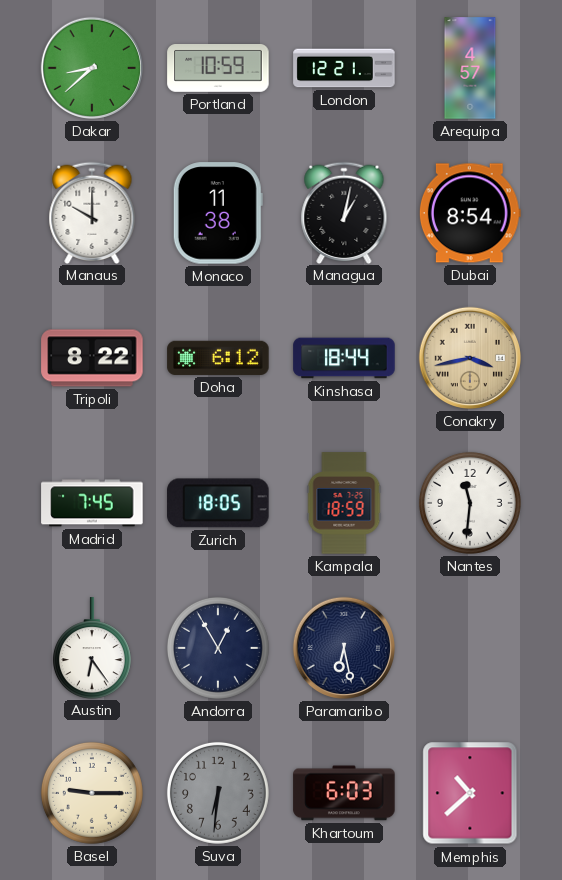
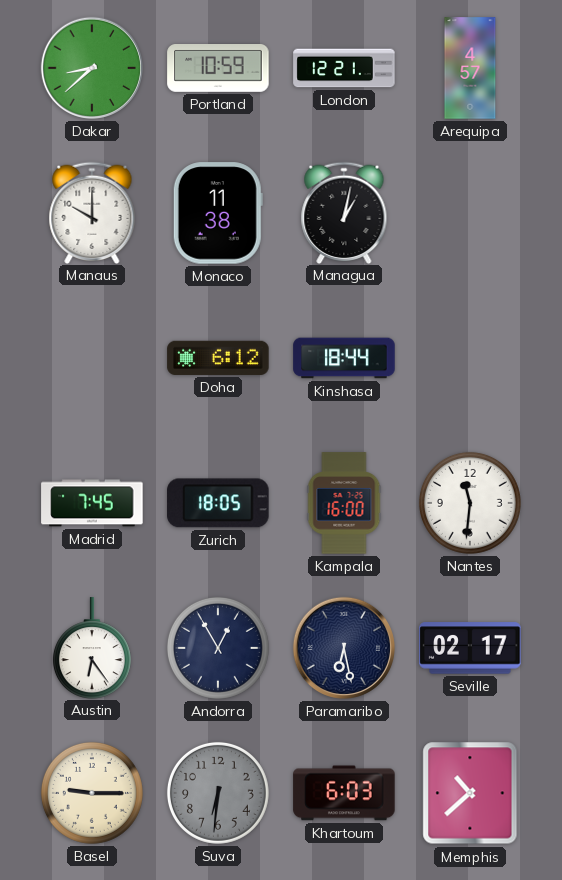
Dubai: 8:54 -> none
Tripoli: 8:22 -> none
Conakry: 3:43 -> none
Kampala: 18:59 -> 16:00
Seville: none -> 02:17
